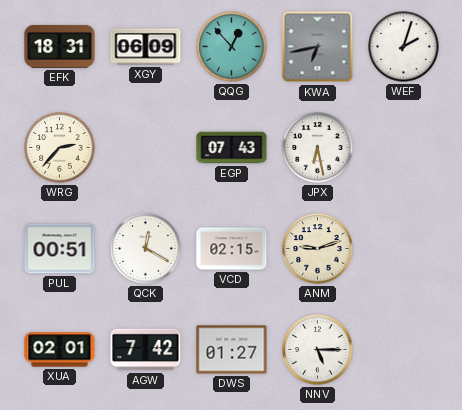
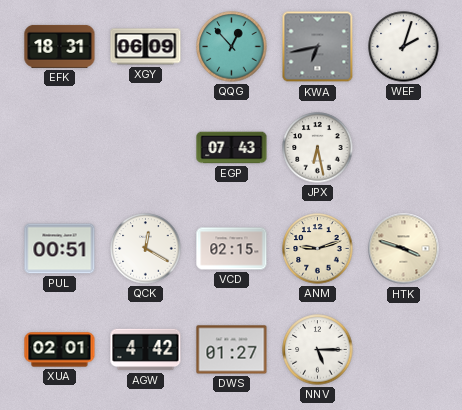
WRG: 2:37 -> none
HTK: none -> 3:48
AGW: 7:42 -> 4:42
